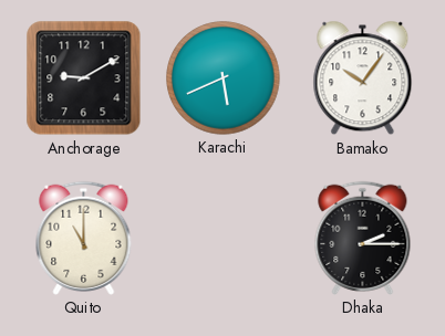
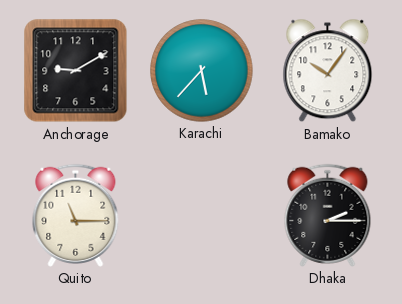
Karachi: 5:41 -> 5:37
Quito: 11:00 -> 11:15
